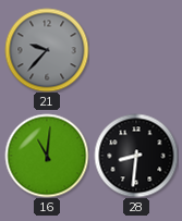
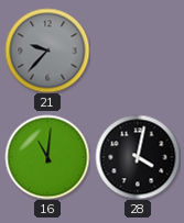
28: 8:31 -> 4:02
